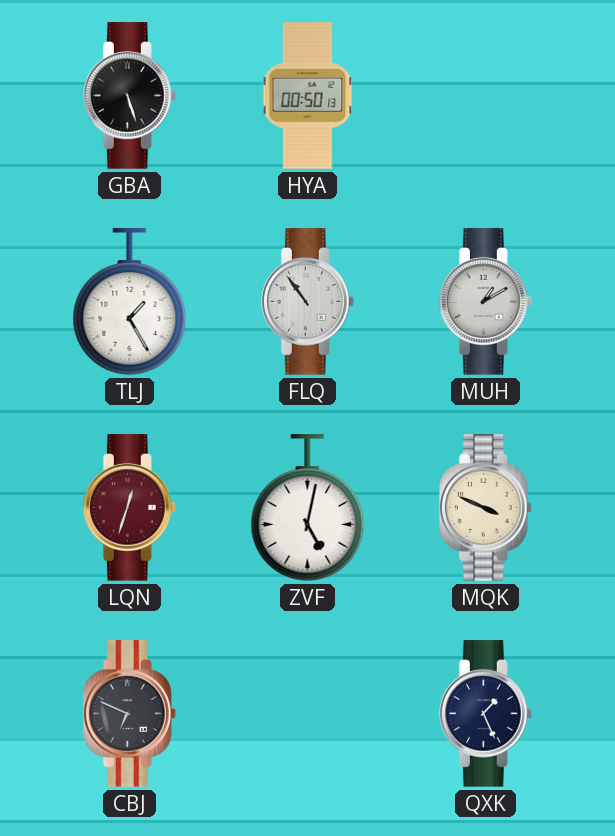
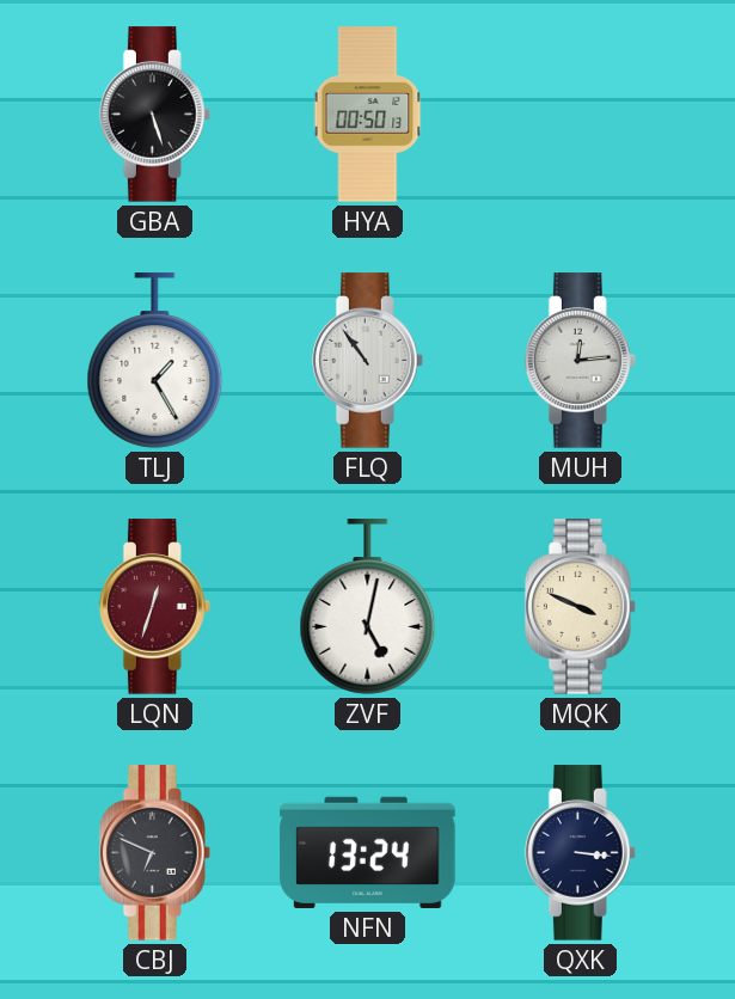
MUH: 1:10 -> 12:14
NFN: none -> 13:24
QXK: 1:26 -> 3:16
